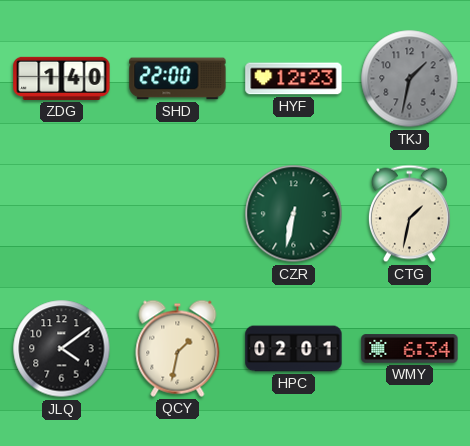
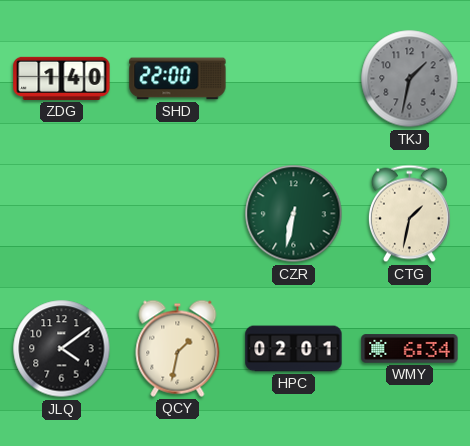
HYF: 12:23 -> none
